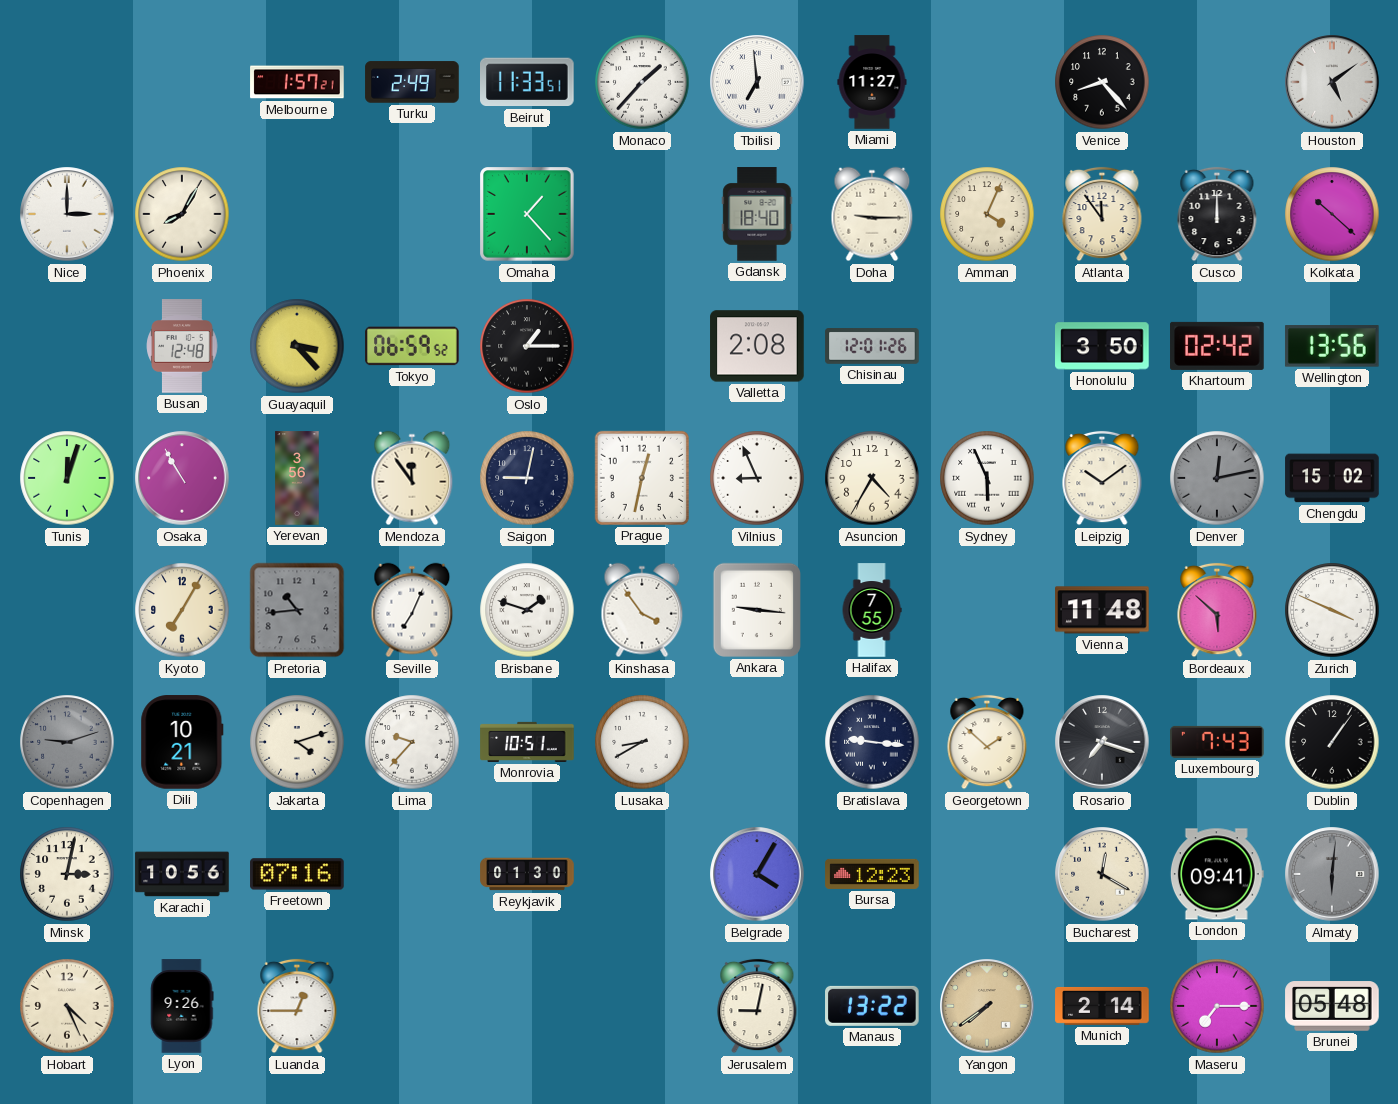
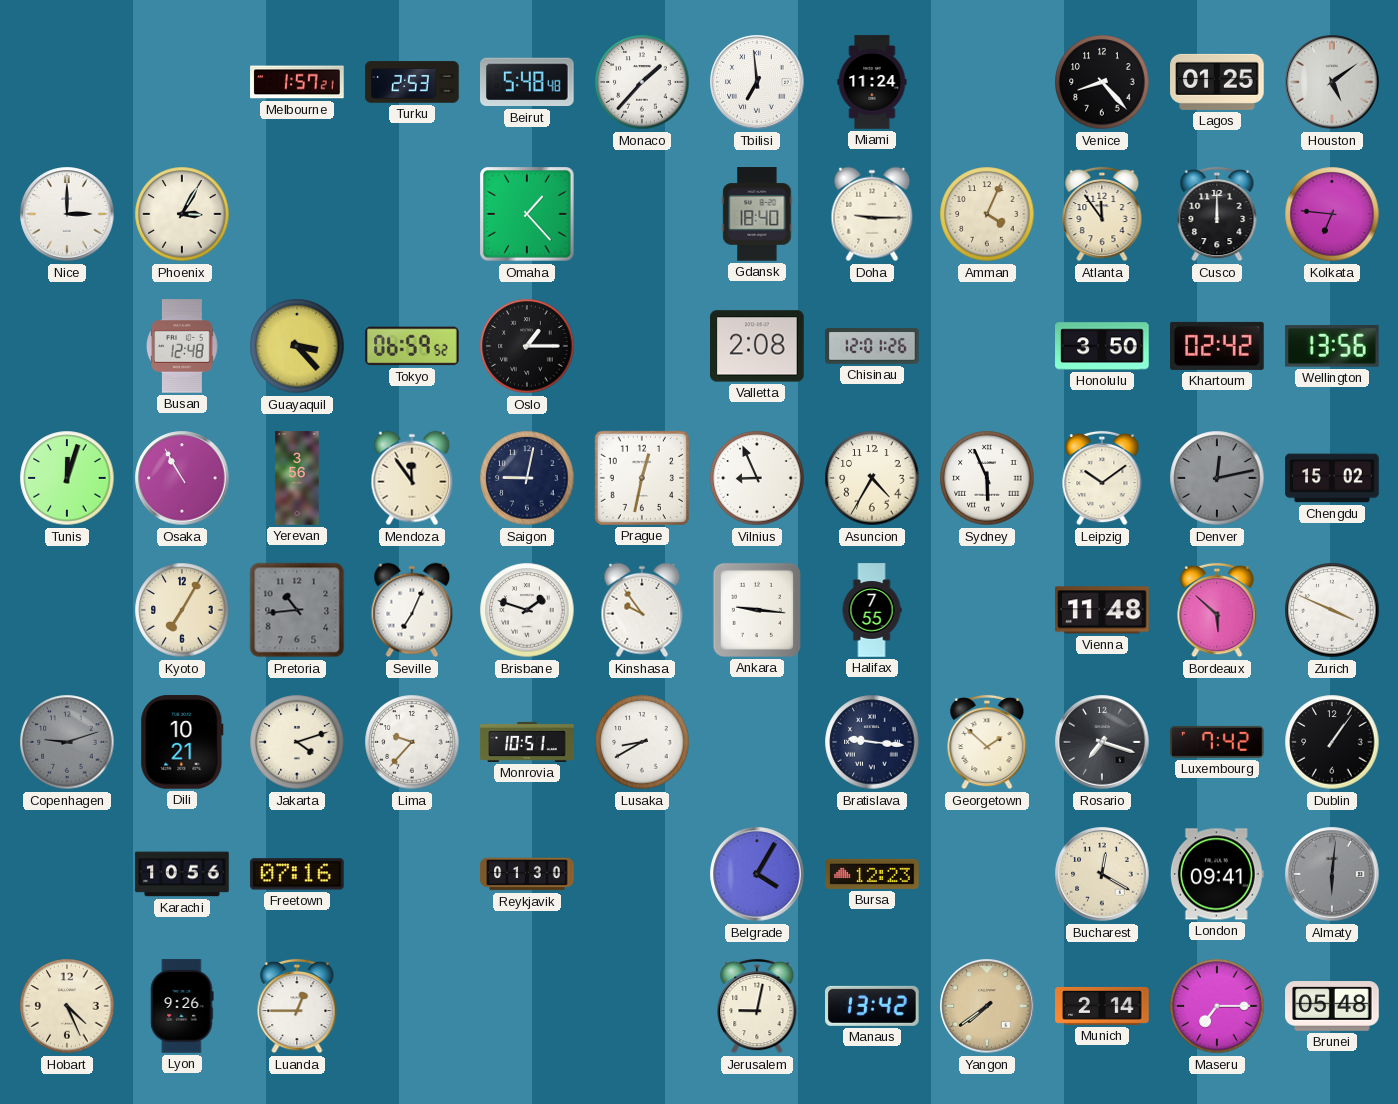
Turku: 2:49 -> 2:53
Beirut: 11:33 -> 5:48
Miami: 11:27 -> 11:24
Lagos: none -> 01:25
Phoenix: 8:05 -> 3:05
Kolkata: 10:22 -> 6:46
Kinshasa: 3:54 -> 9:54
Luxembourg: 7:43 -> 7:42
Minsk: 3:02 -> none
Manaus: 13:22 -> 13:42
